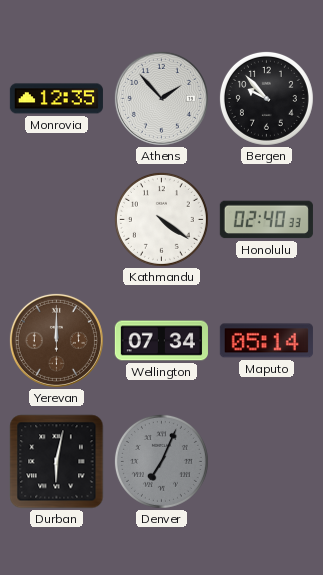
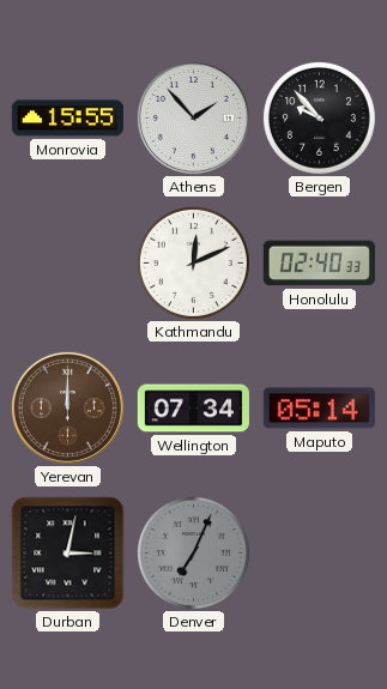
Monrovia: 12:35 -> 15:55
Kathmandu: 4:21 -> 12:11
Durban: 6:02 -> 3:02
